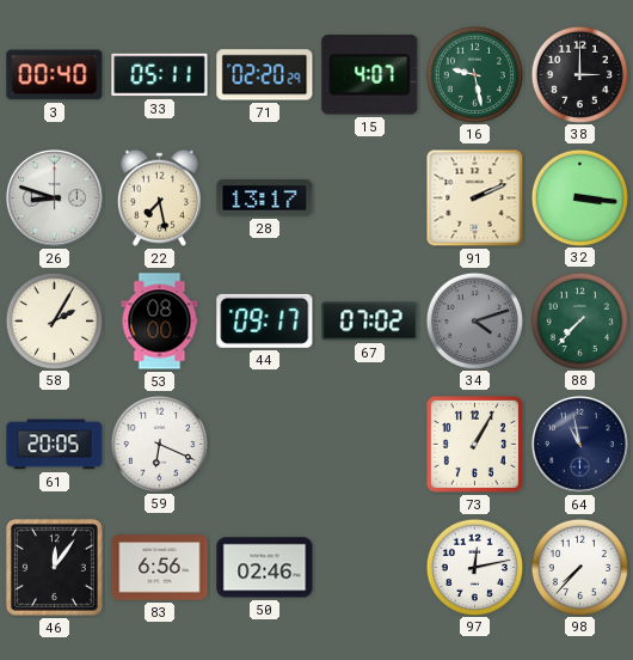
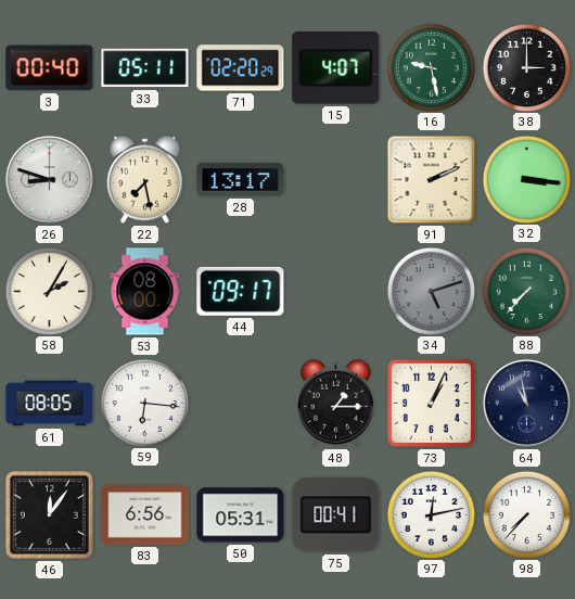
67: 07:02 -> none
34: 4:12 -> 5:12
61: 20:05 -> 08:05
59: 6:19 -> 6:16
48: none -> 1:15
73: 1:05 -> 1:04
50: 02:46 -> 05:31
75: none -> 00:41
